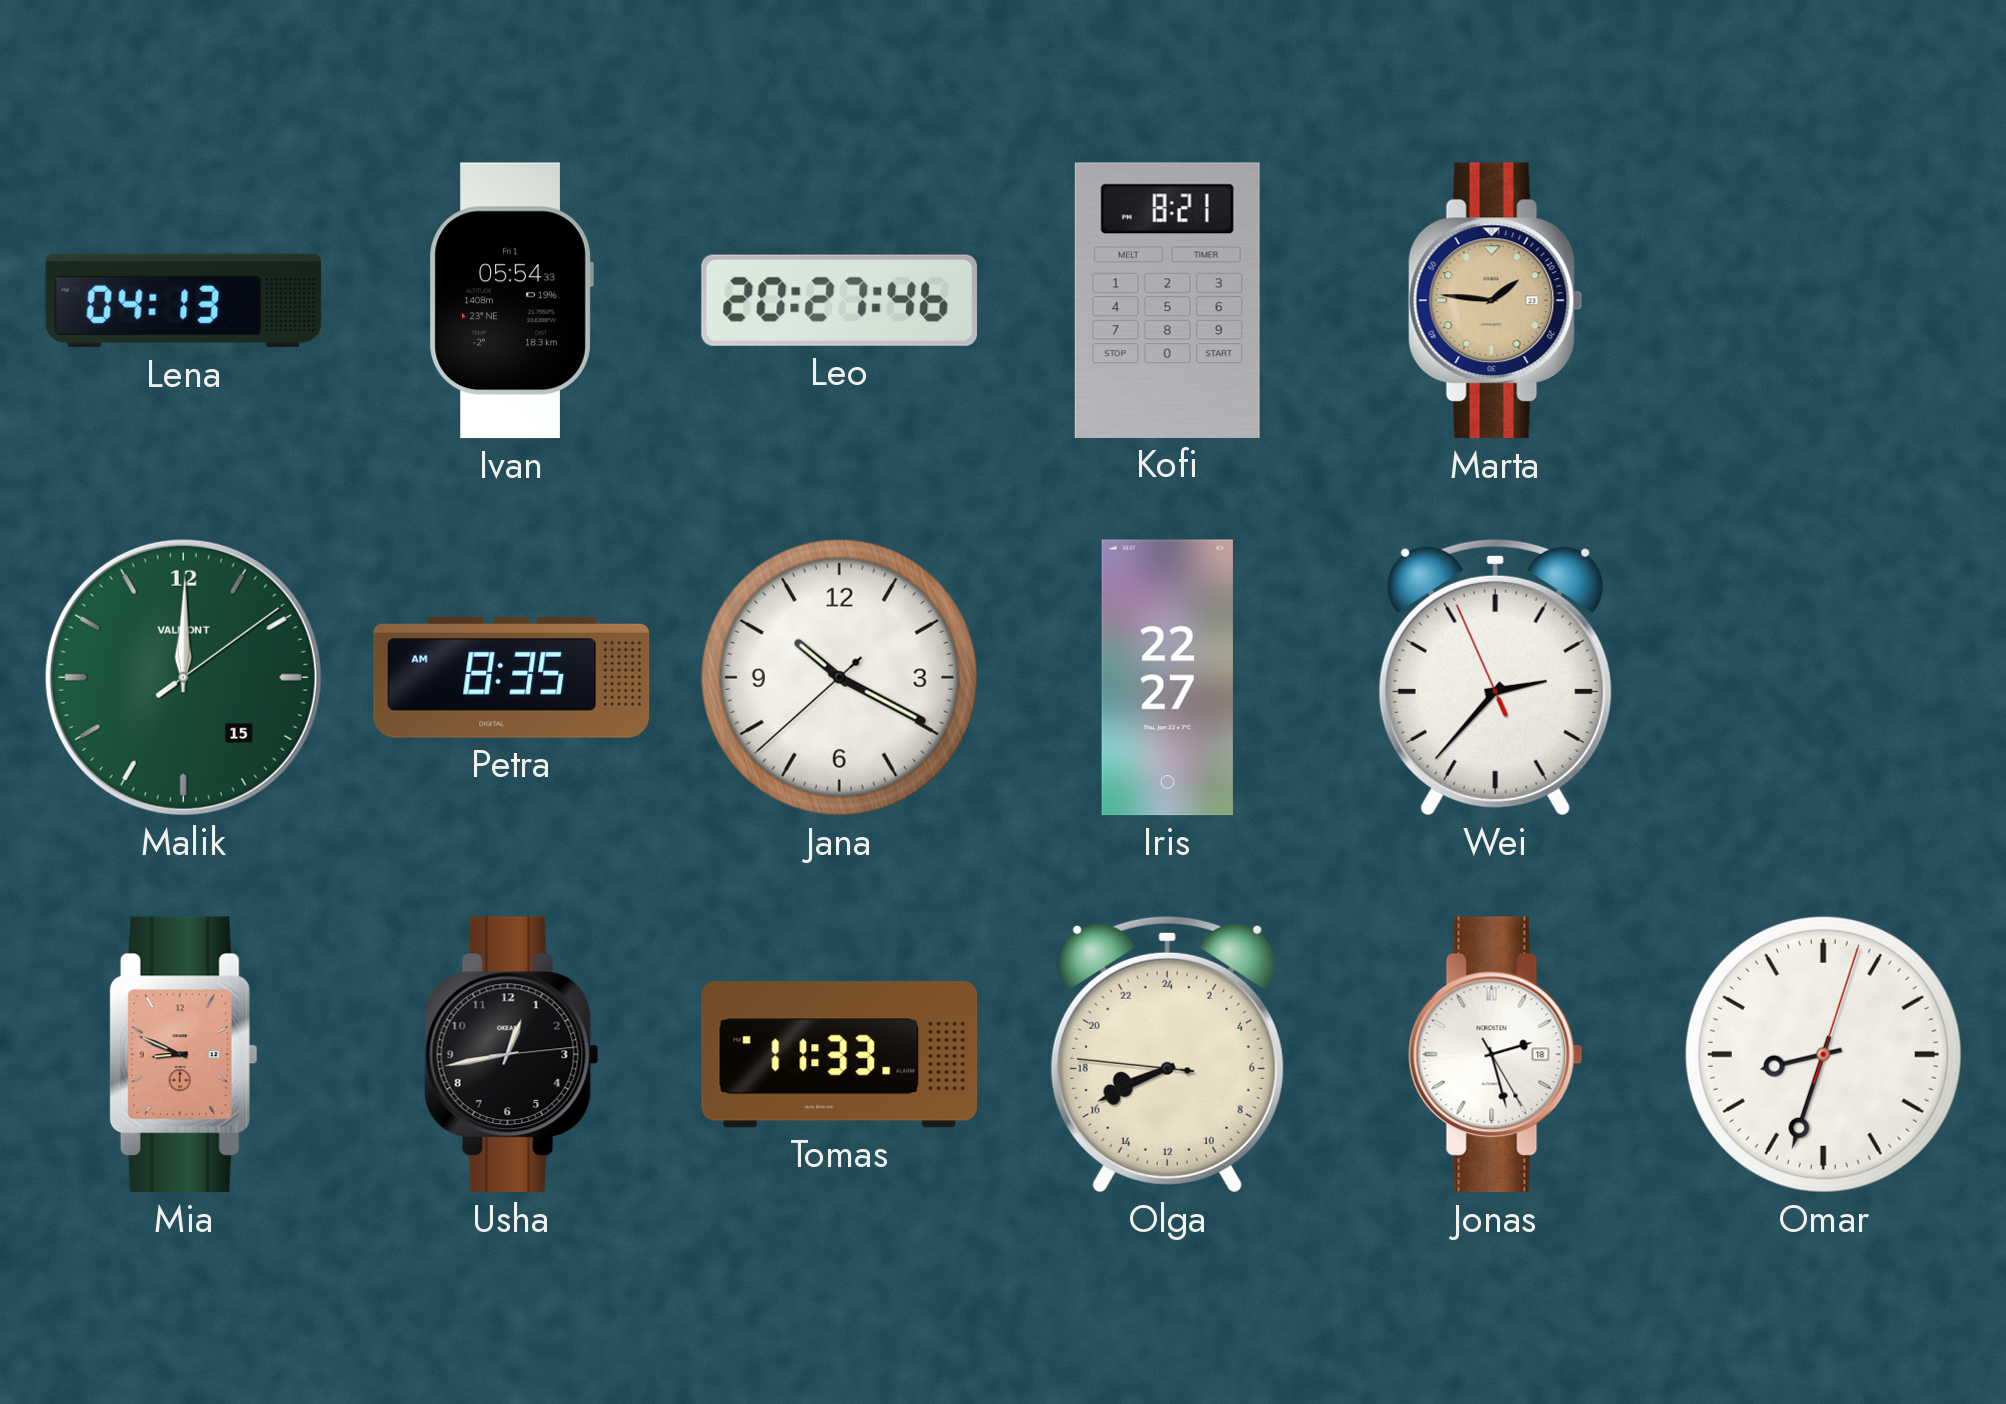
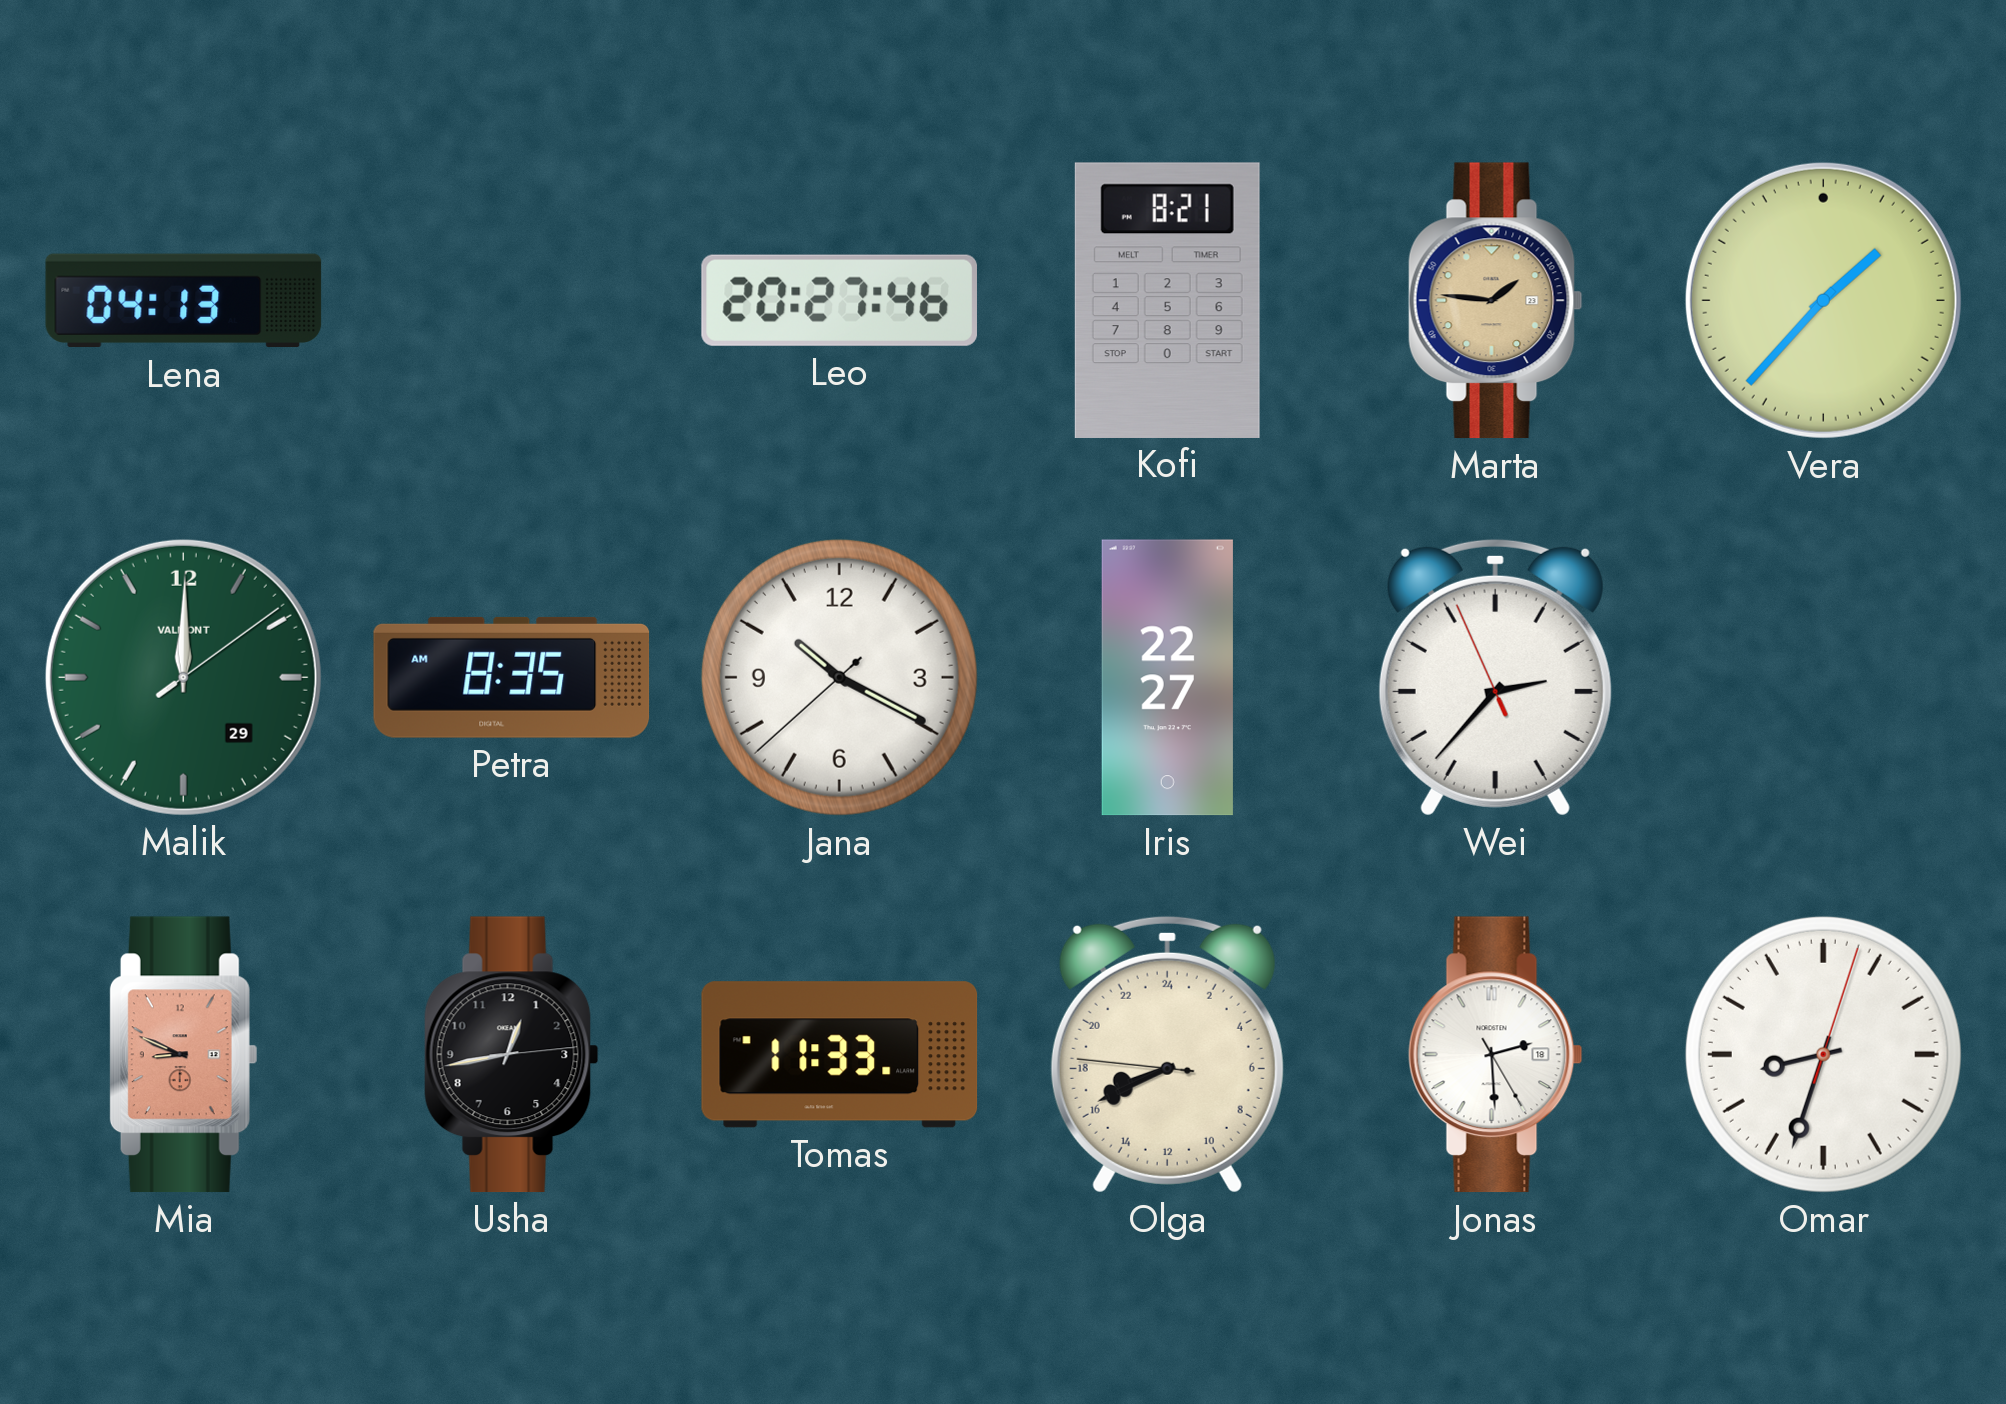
Ivan: 05:54 -> none
Vera: none -> 1:37
Malik date: 15 -> 29
Jonas: 2:27 -> 2:29
